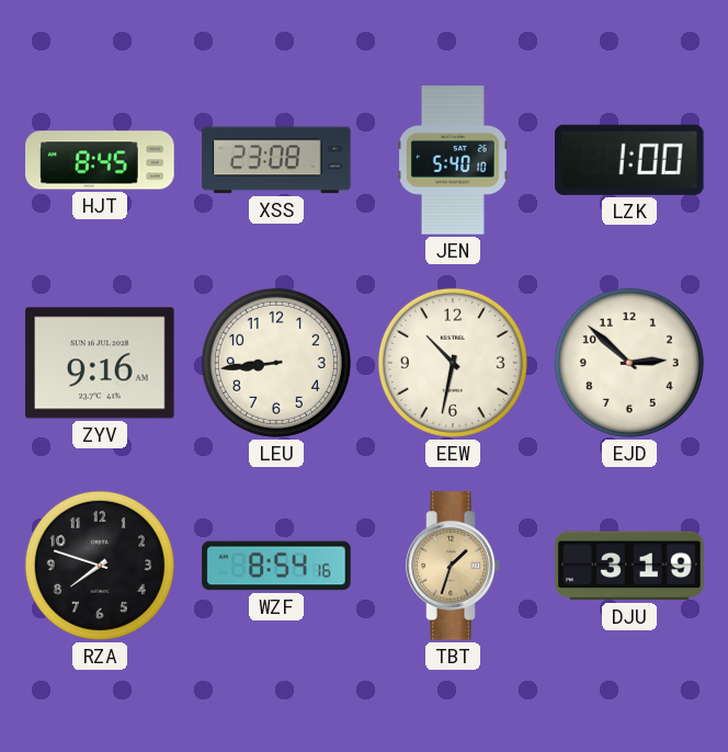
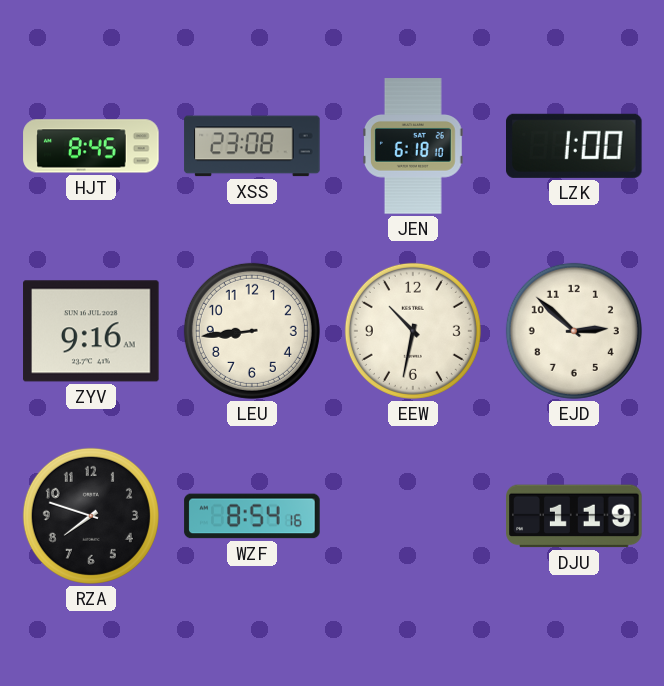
JEN: 5:40 -> 6:18
TBT: 1:33 -> none
DJU: 3:19 -> 1:19
